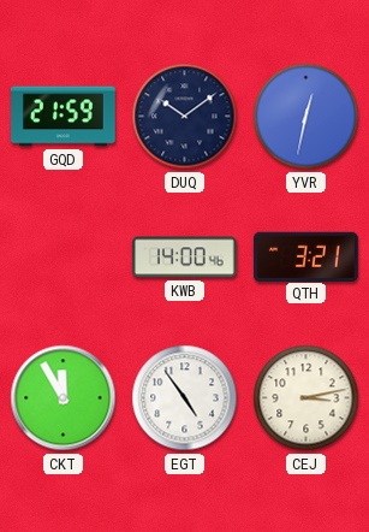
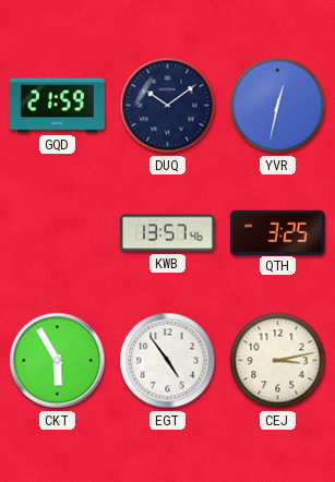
KWB: 14:00 -> 13:57
QTH: 3:21 -> 3:25
CKT: 11:55 -> 5:55
